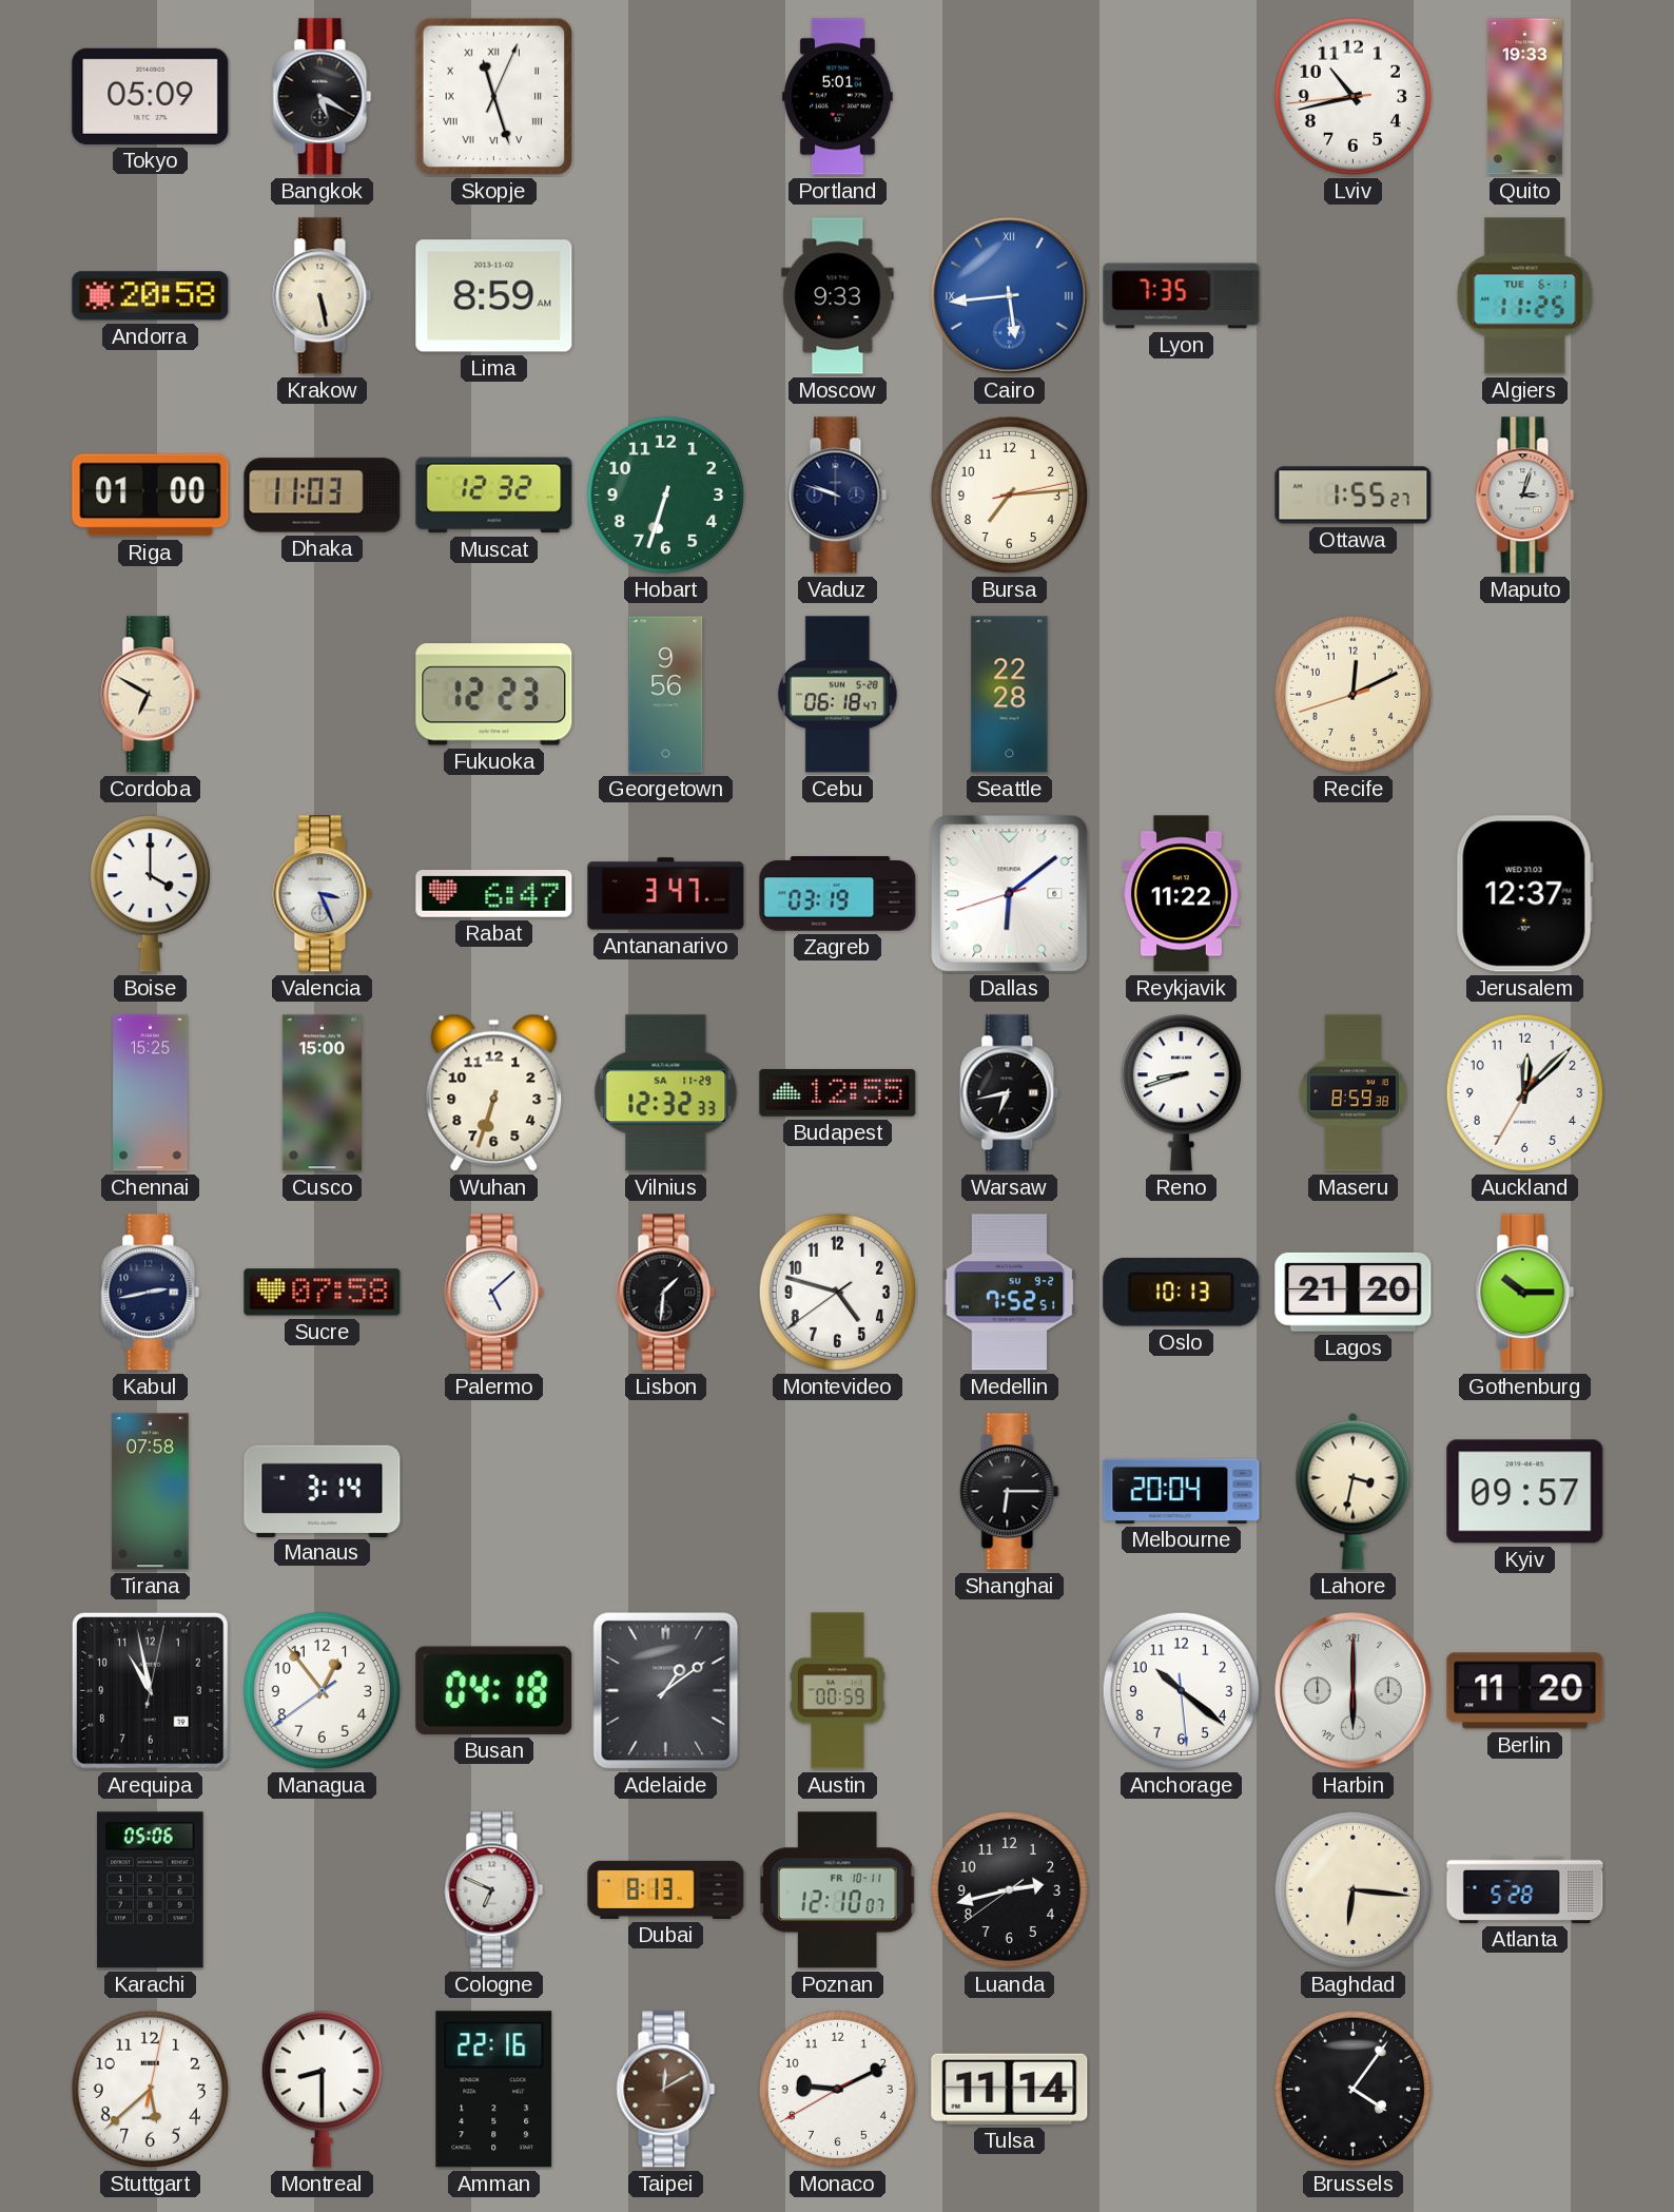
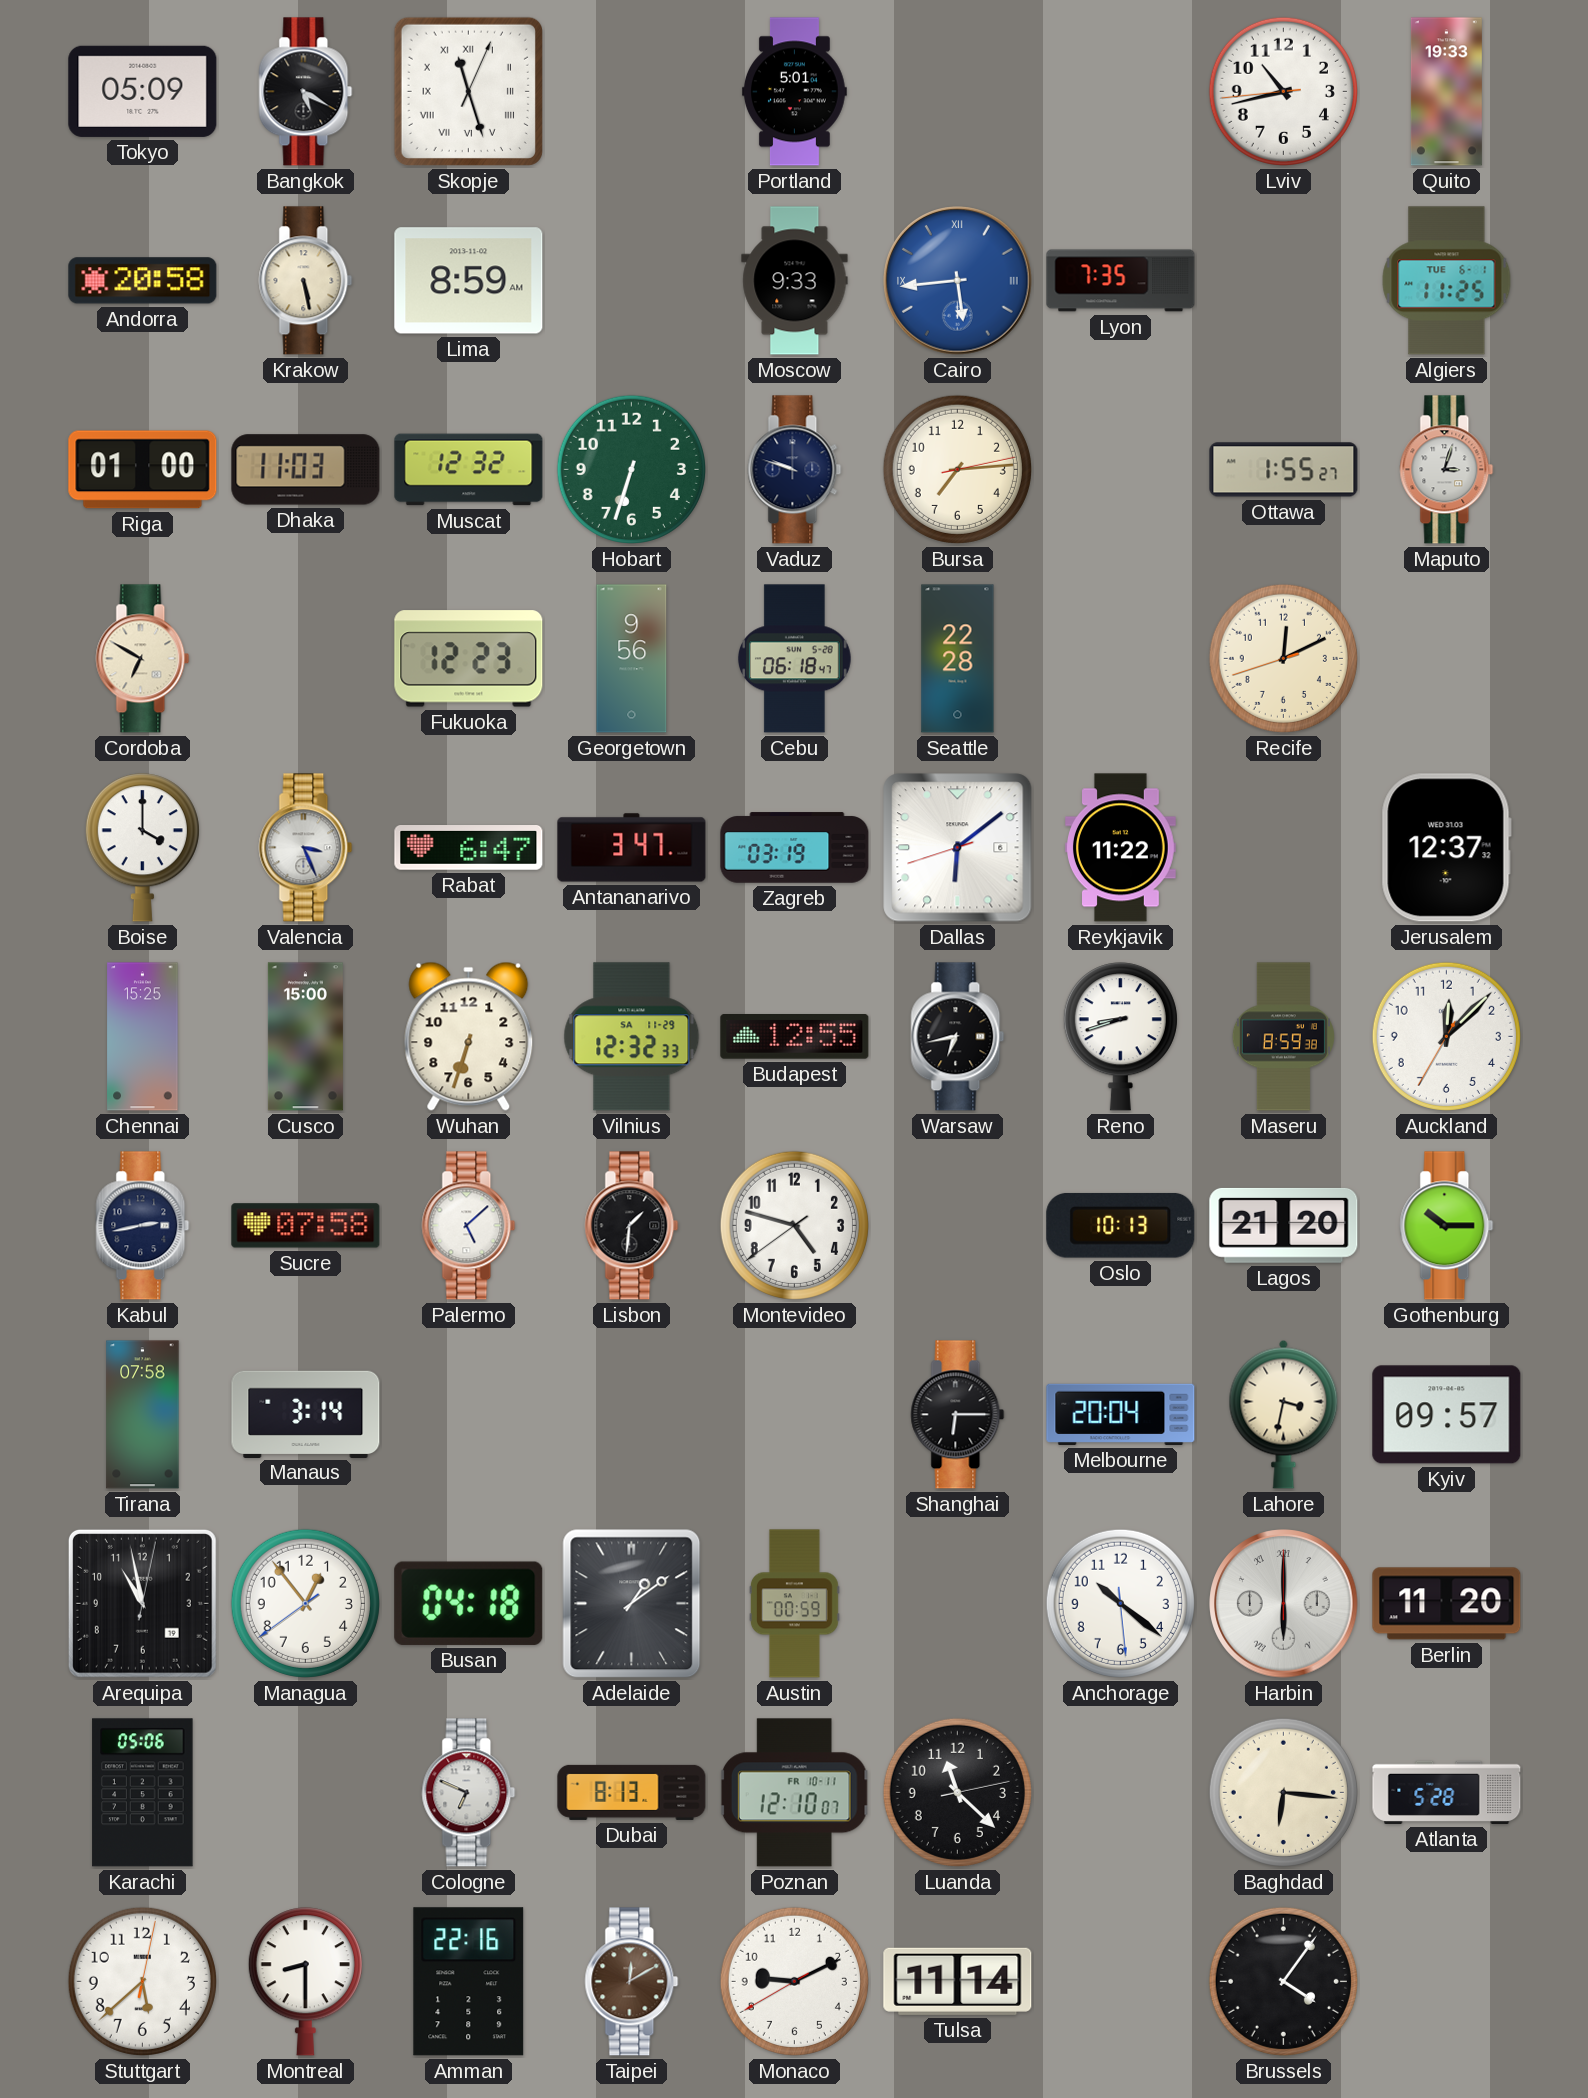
Medellin: 7:52 -> none
Luanda: 2:42 -> 11:22
